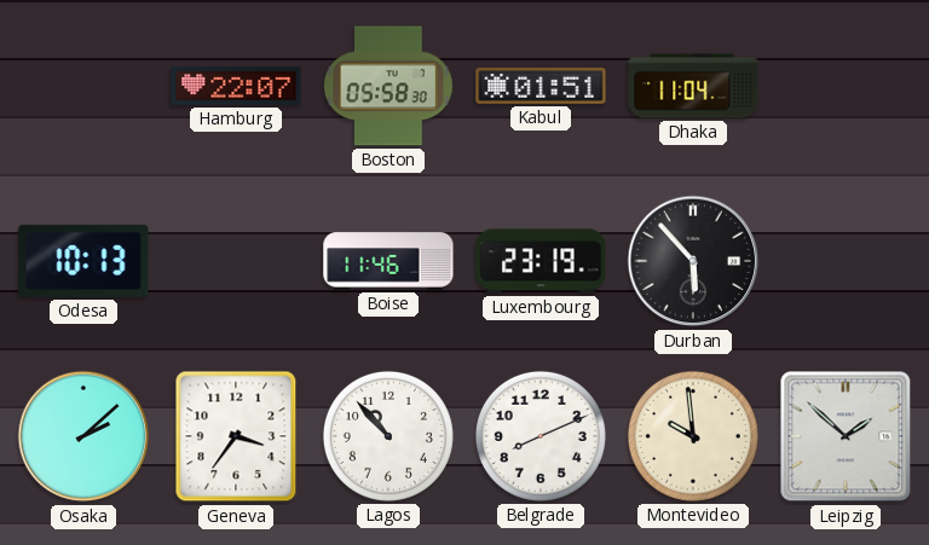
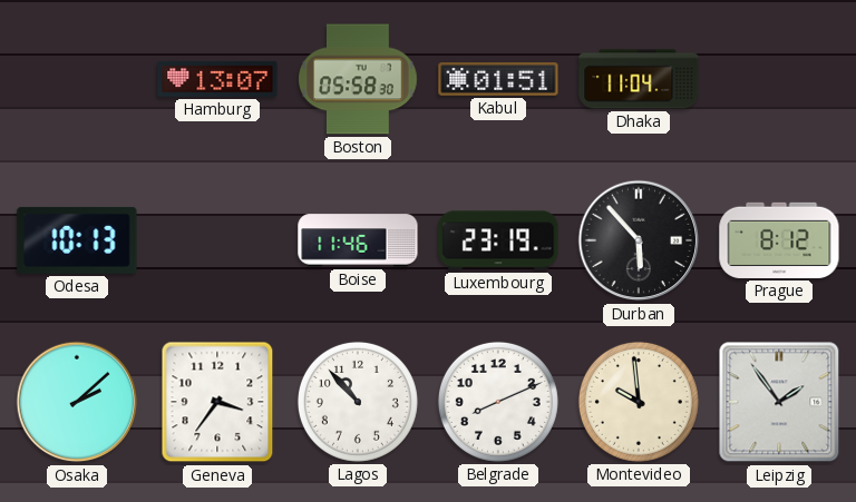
Hamburg: 22:07 -> 13:07
Prague: none -> 8:12
Leipzig: 1:52 -> 1:54
